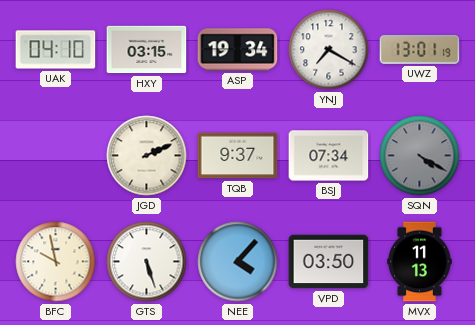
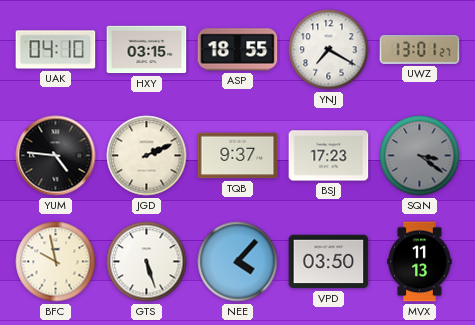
ASP: 19:34 -> 18:55
UWZ: 13:01:19 -> 13:01:27
YUM: none -> 4:46
BSJ: 07:34 -> 17:23
SQN: 4:20 -> 3:21
